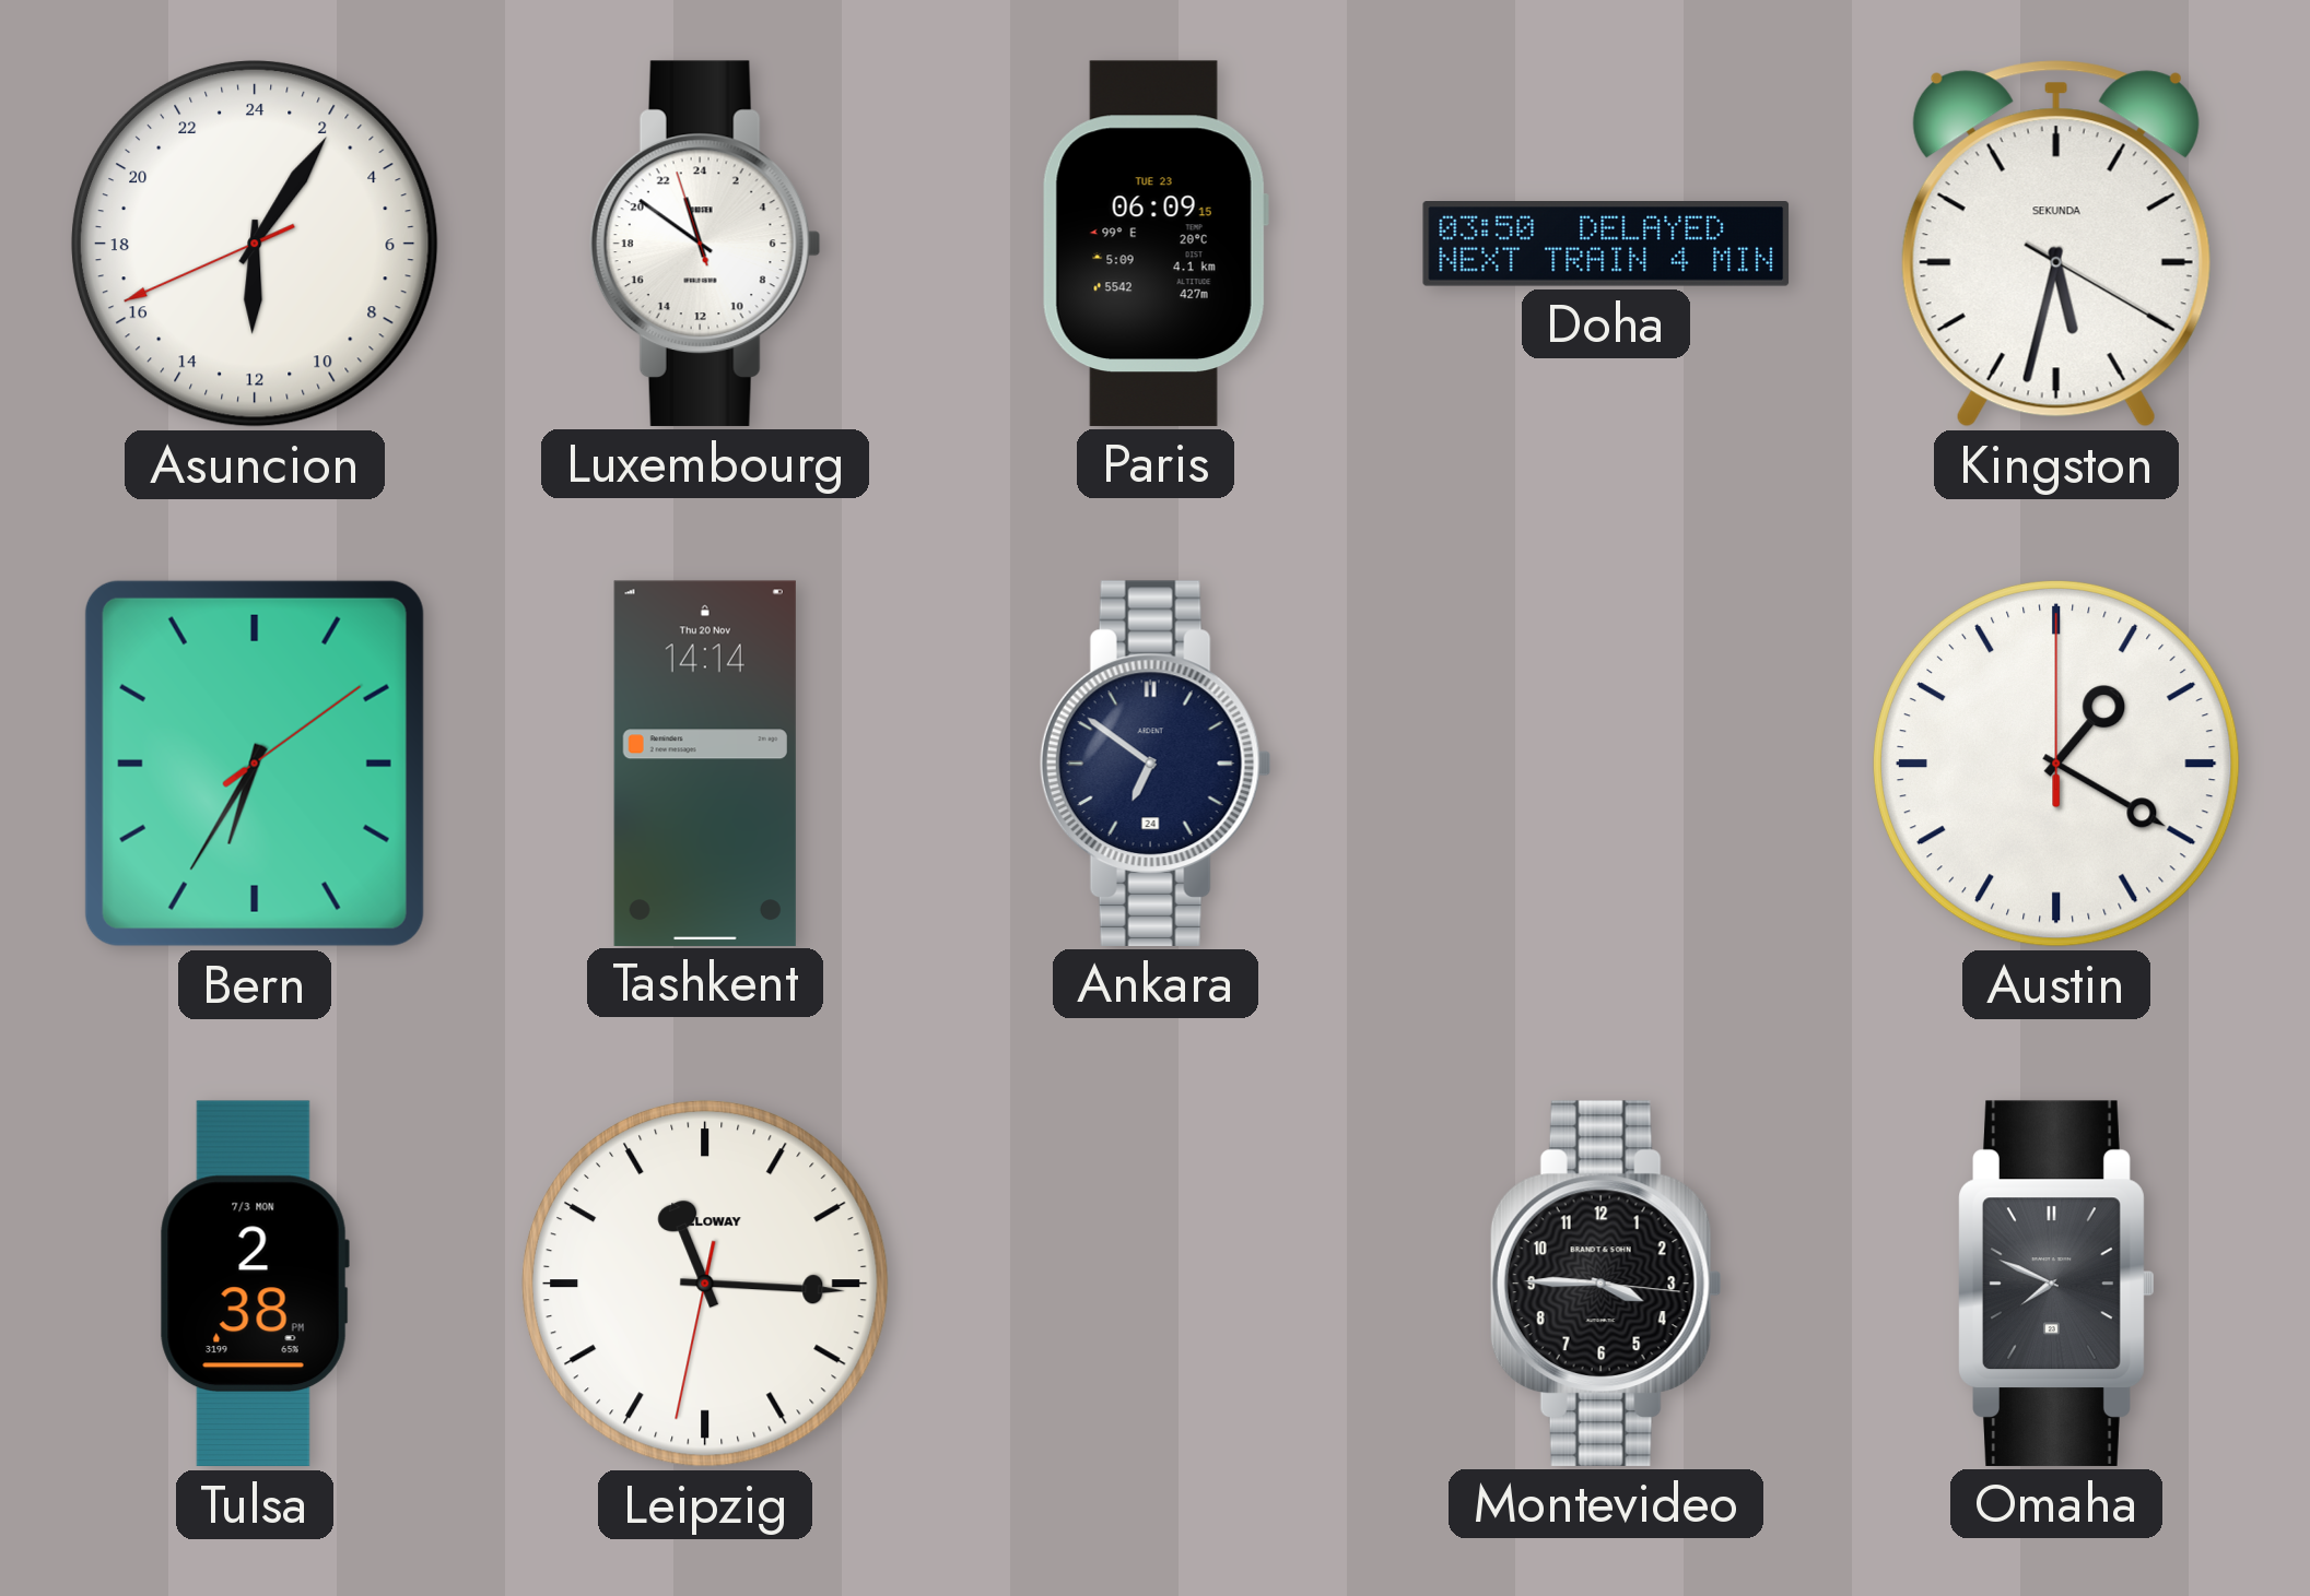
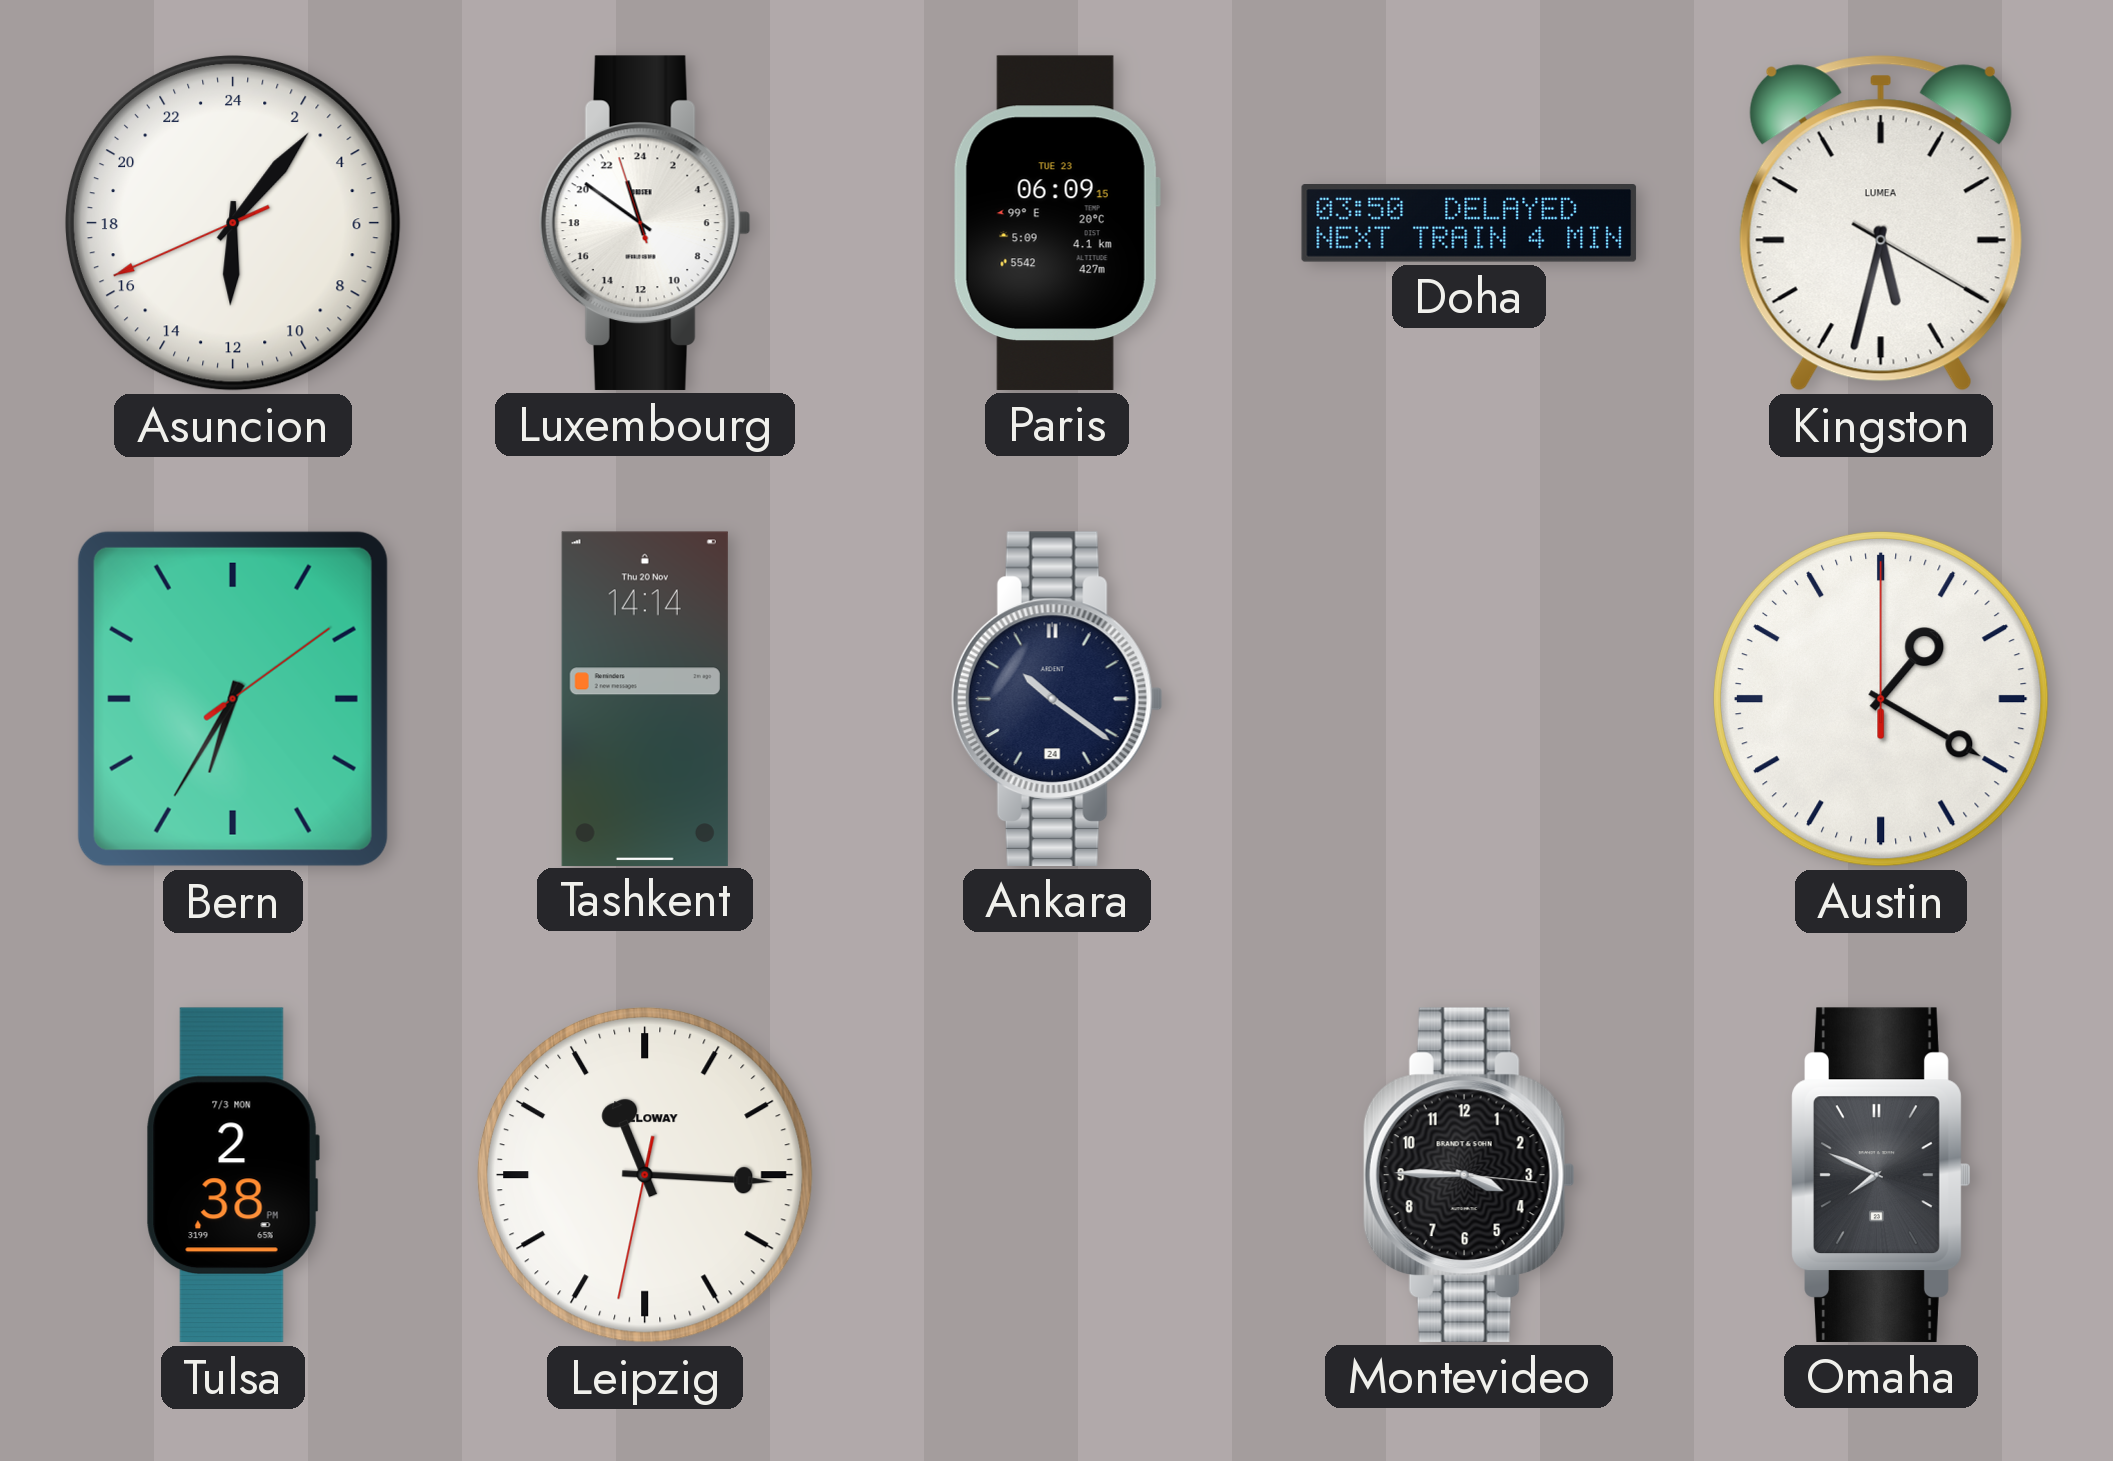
Asuncion: 12:05 -> 12:06
Kingston brand: SEKUNDA -> LUMEA
Ankara: 6:51 -> 10:21
